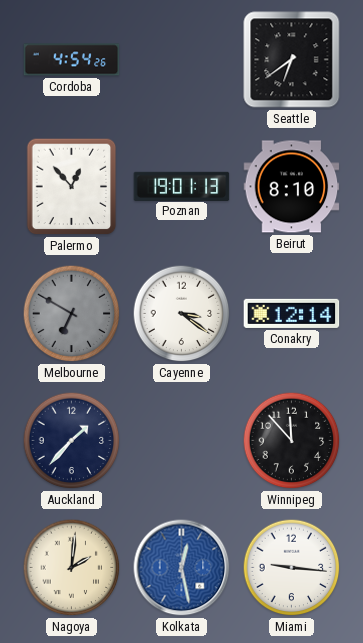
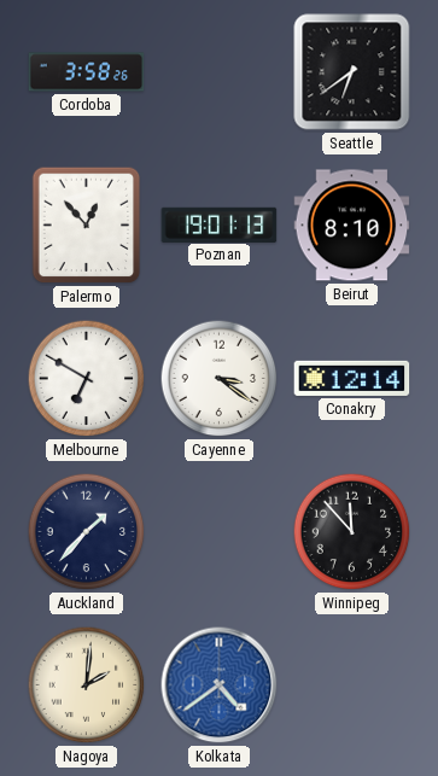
Cordoba: 4:54 -> 3:58
Melbourne dial: grey -> white
Kolkata: 12:28 -> 4:39
Miami: 9:16 -> none
